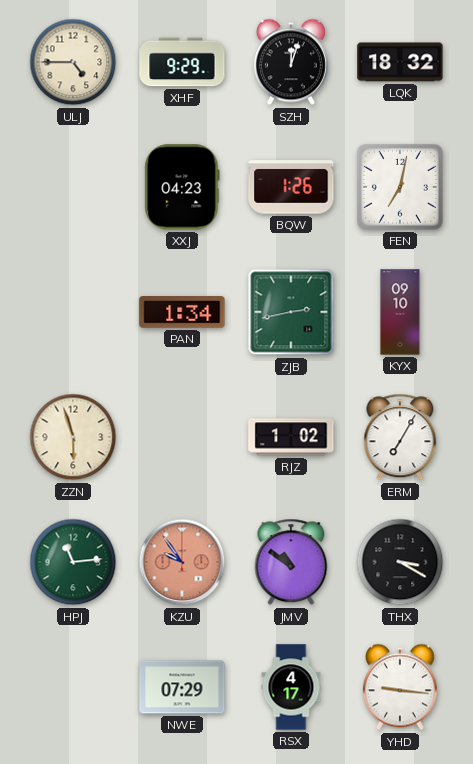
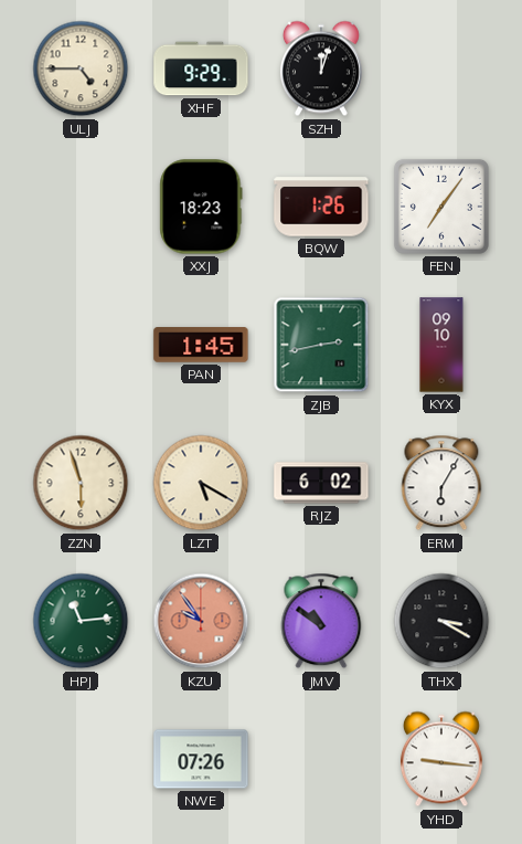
LQK: 18:32 -> none
XXJ: 04:23 -> 18:23
FEN: 7:02 -> 7:06
PAN: 1:34 -> 1:45
LZT: none -> 5:20
RJZ: 1:02 -> 6:02
ERM: 7:05 -> 6:05
NWE: 07:29 -> 07:26
RSX: 4:17 -> none
